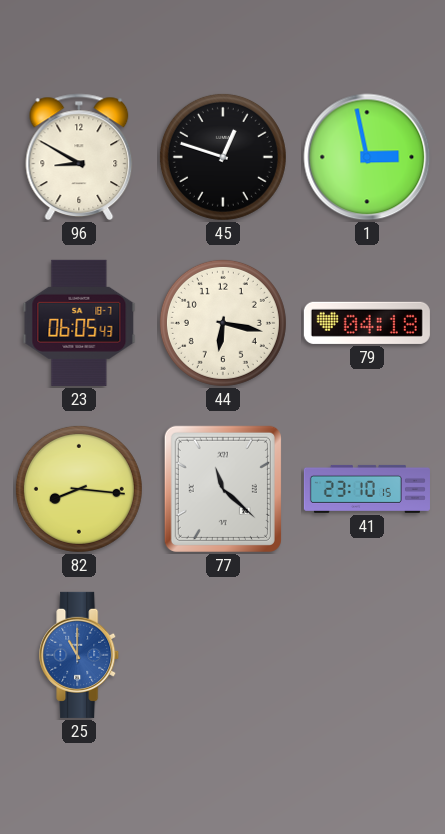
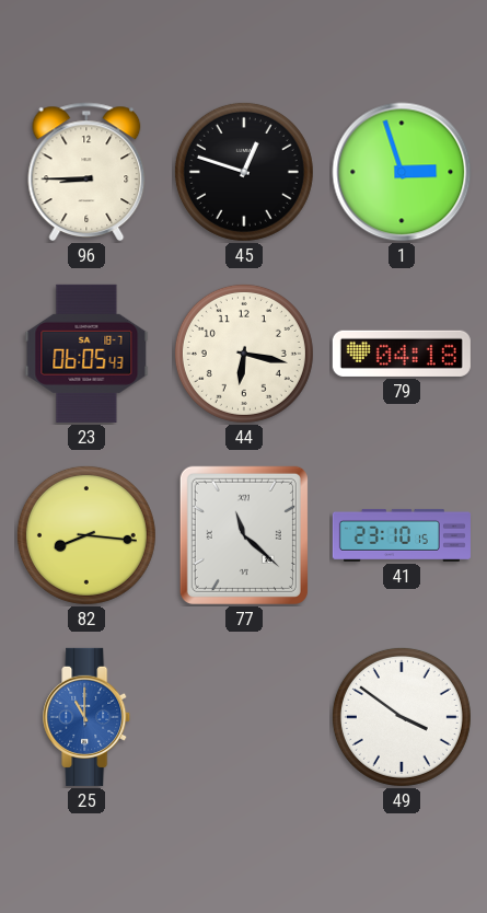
96: 8:50 -> 8:45
1: 2:58 -> 2:57
49: none -> 3:51
